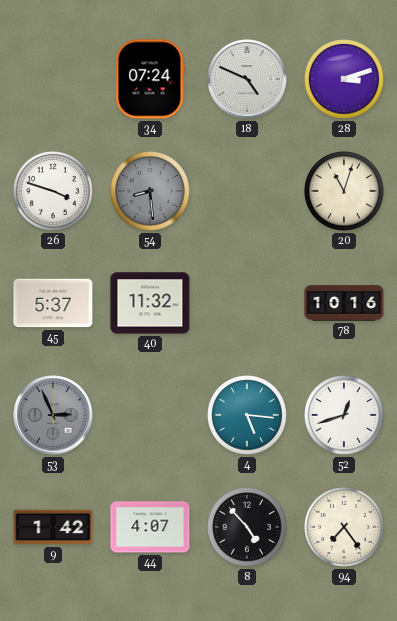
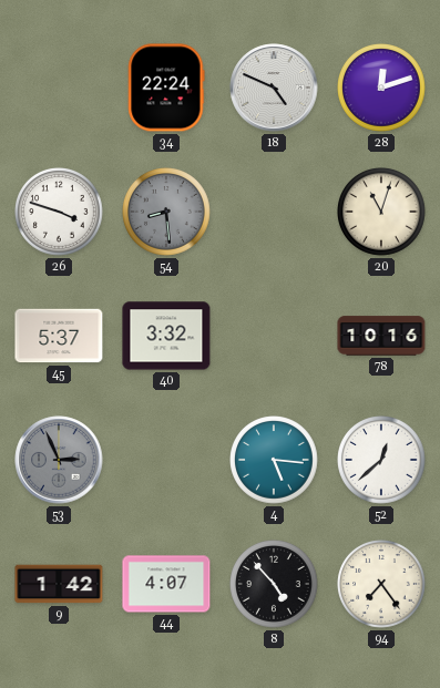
34: 07:24 -> 22:24
28: 3:12 -> 12:12
40: 11:32 -> 3:32
52: 12:42 -> 12:38
